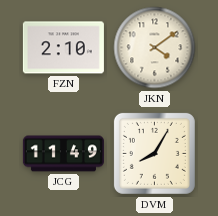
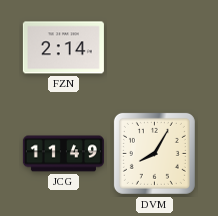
FZN: 2:10 -> 2:14
JKN: 4:09 -> none
